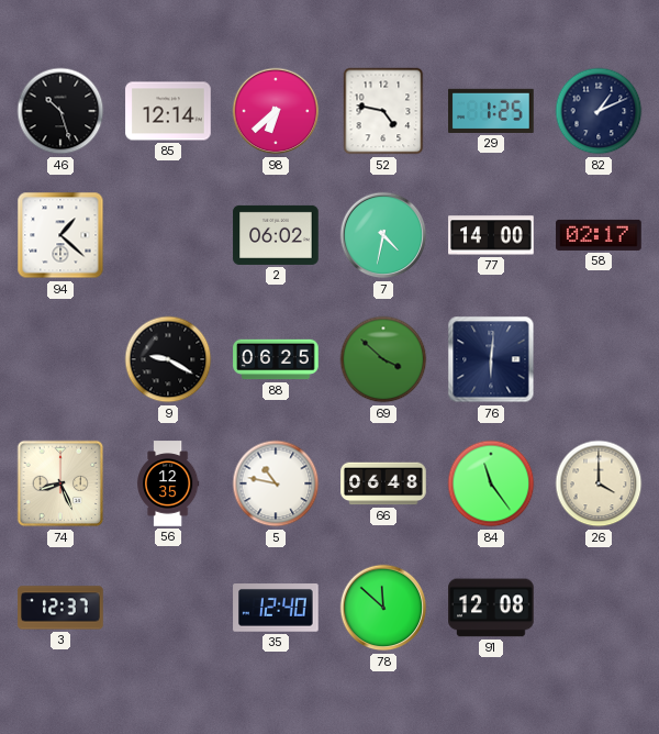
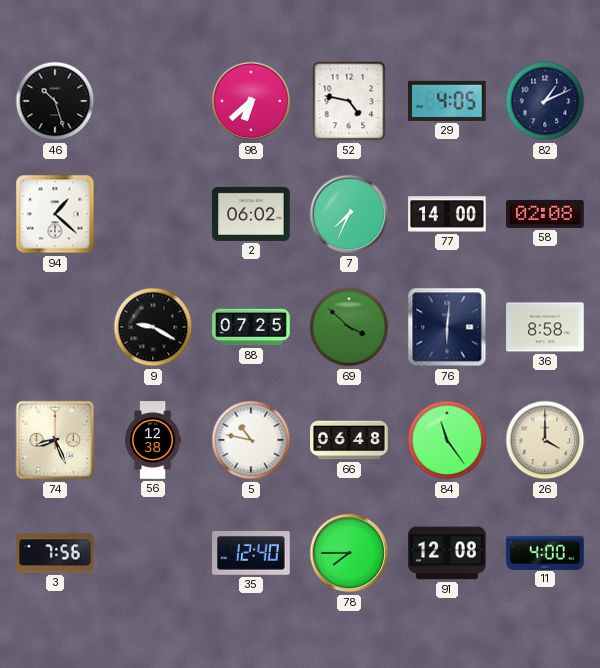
85: 12:14 -> none
29: 1:25 -> 4:05
7: 4:32 -> 7:34
58: 02:17 -> 02:08
88: 06:25 -> 07:25
36: none -> 8:58
56: 12:35 -> 12:38
3: 12:37 -> 7:56
78: 11:52 -> 7:45
11: none -> 4:00
